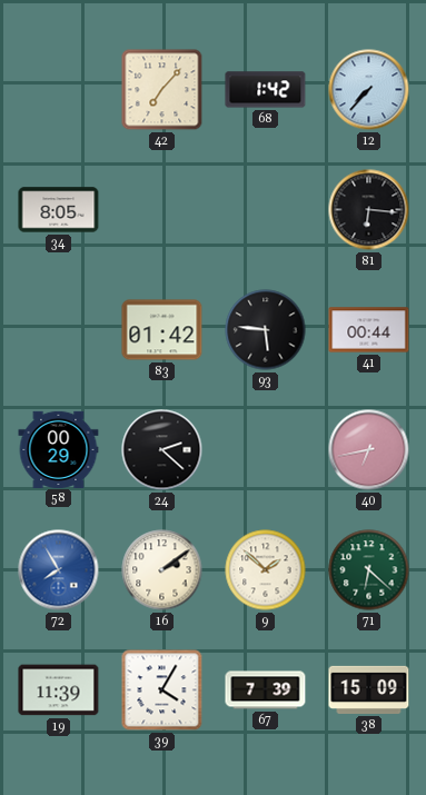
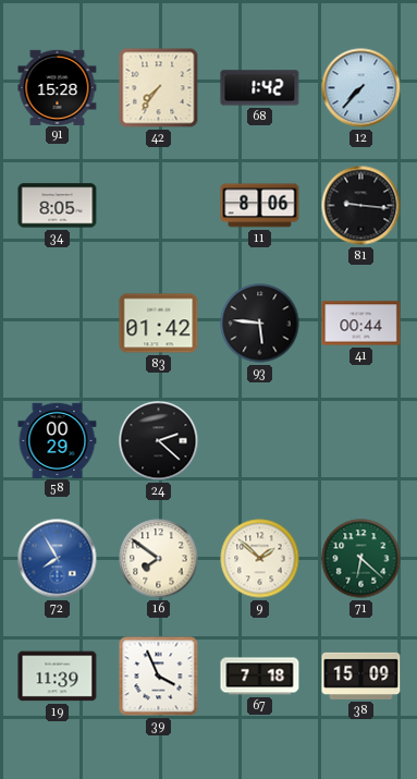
91: none -> 15:28
42: 7:07 -> 7:36
11: none -> 8:06
81: 6:16 -> 9:16
40: 6:43 -> none
16: 2:09 -> 7:51
39: 4:05 -> 3:56
67: 7:39 -> 7:18
